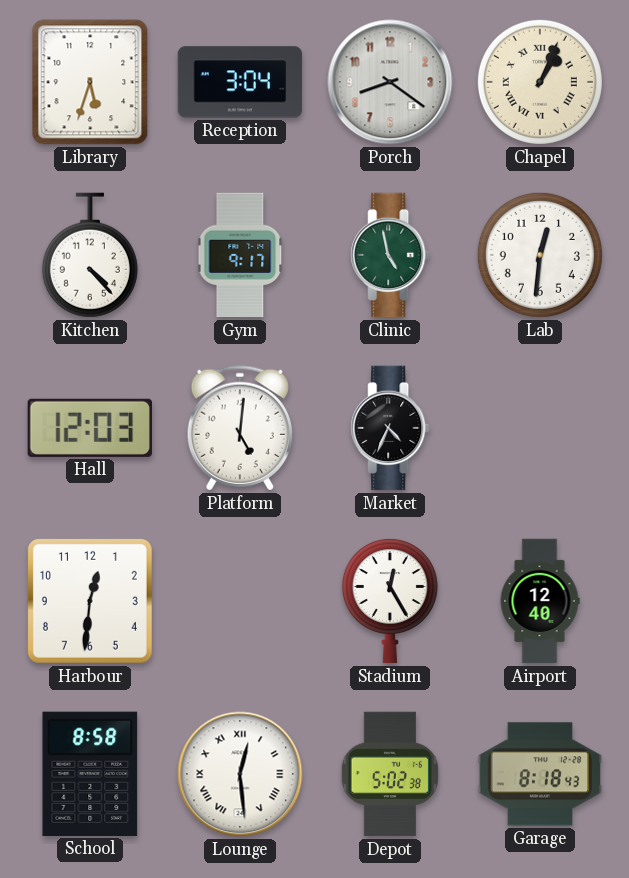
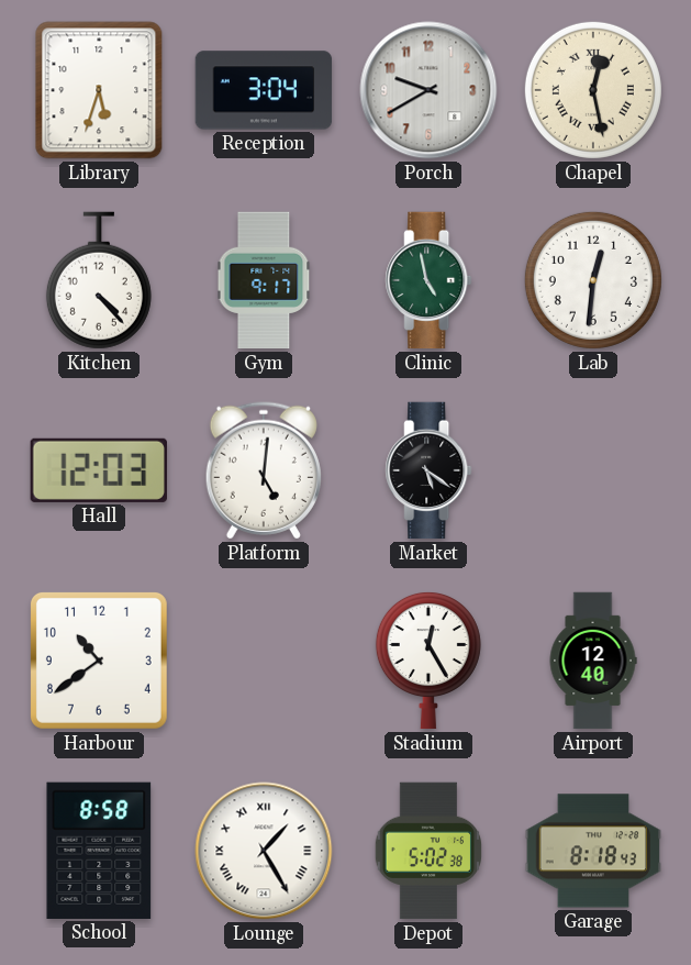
Porch: 8:21 -> 9:40
Chapel: 1:04 -> 12:28
Market: 4:34 -> 5:21
Harbour: 12:31 -> 10:39
Lounge: 12:29 -> 1:25
